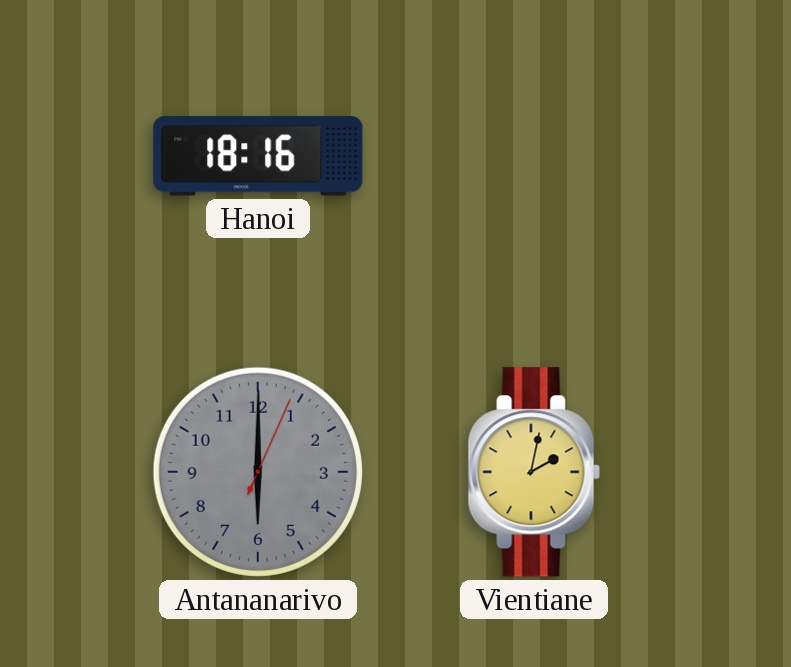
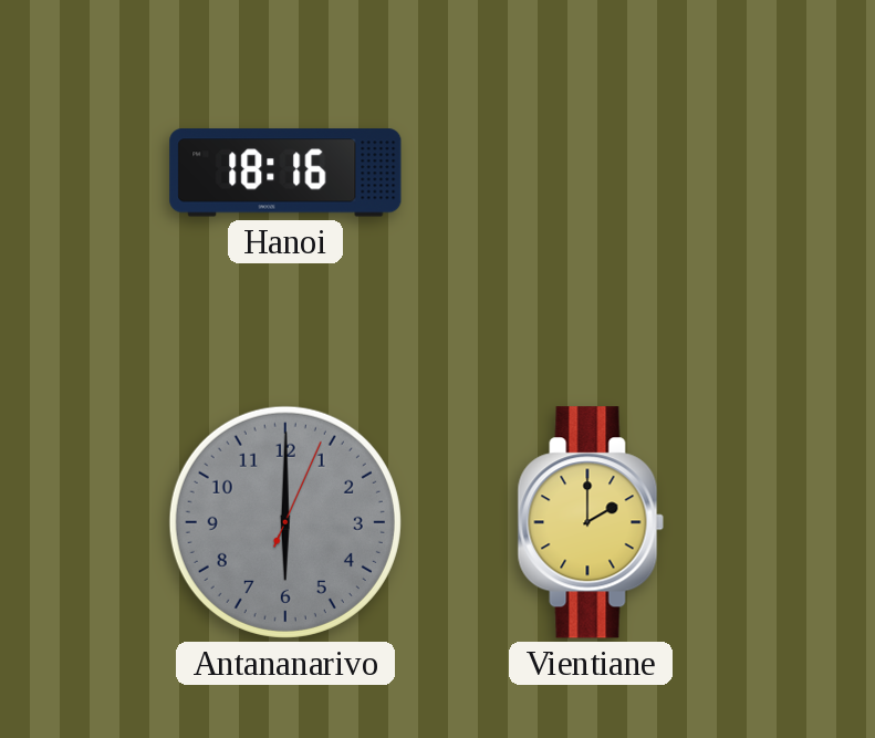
Vientiane: 2:02 -> 2:00
